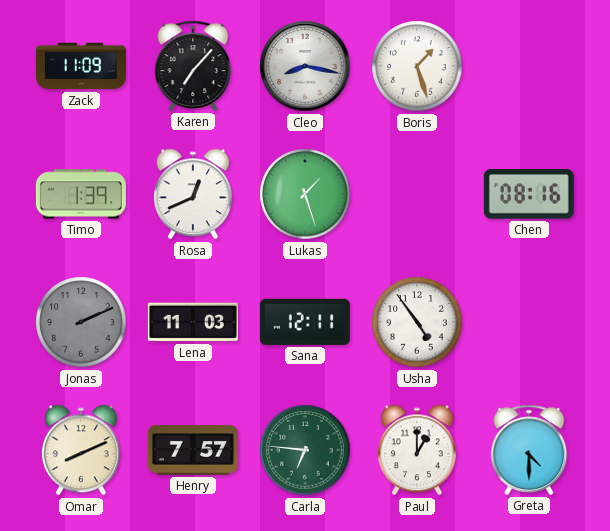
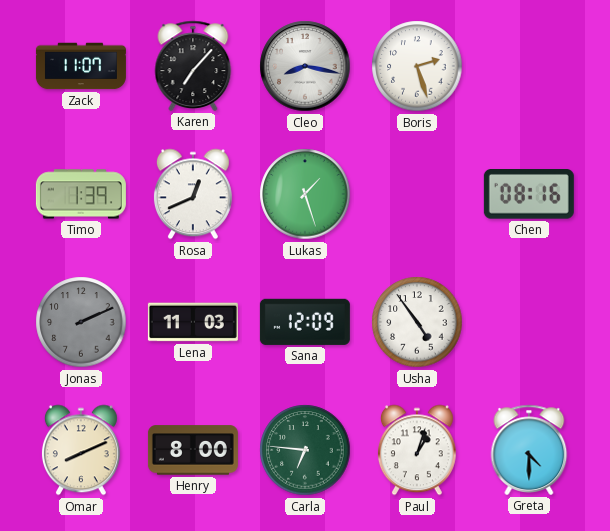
Zack: 11:09 -> 11:07
Boris: 1:27 -> 2:27
Sana: 12:11 -> 12:09
Henry: 7:57 -> 8:00
Paul: 1:00 -> 1:03
